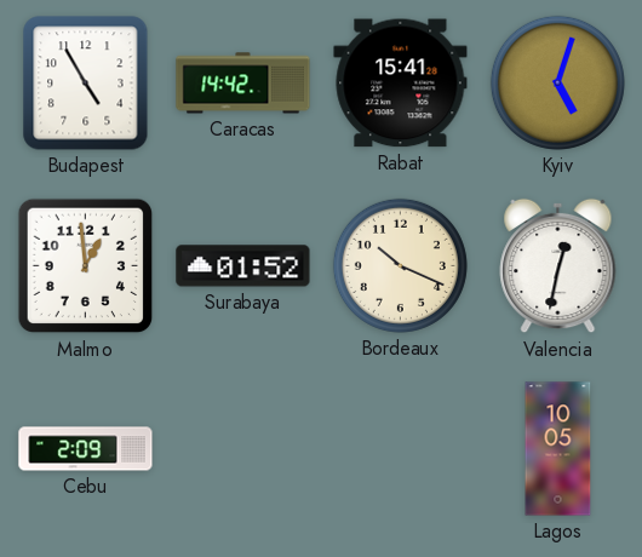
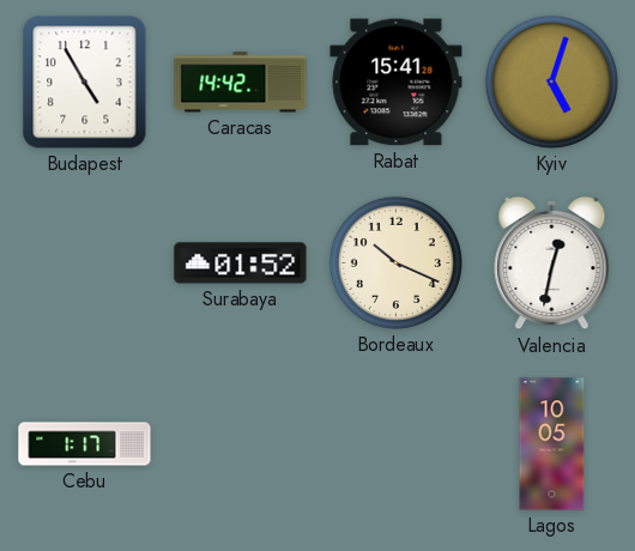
Malmo: 12:59 -> none
Cebu: 2:09 -> 1:17
